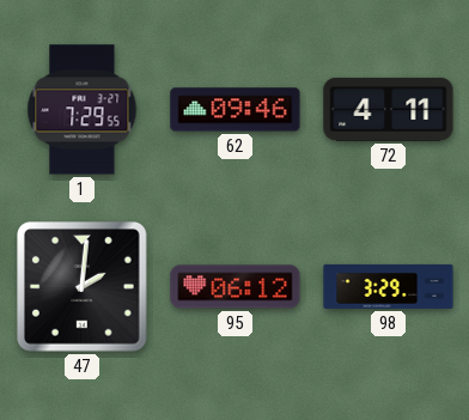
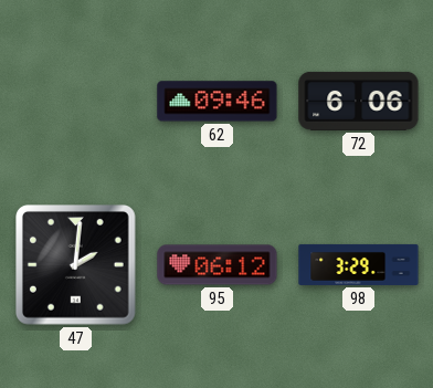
1: 7:29 -> none
72: 4:11 -> 6:06
